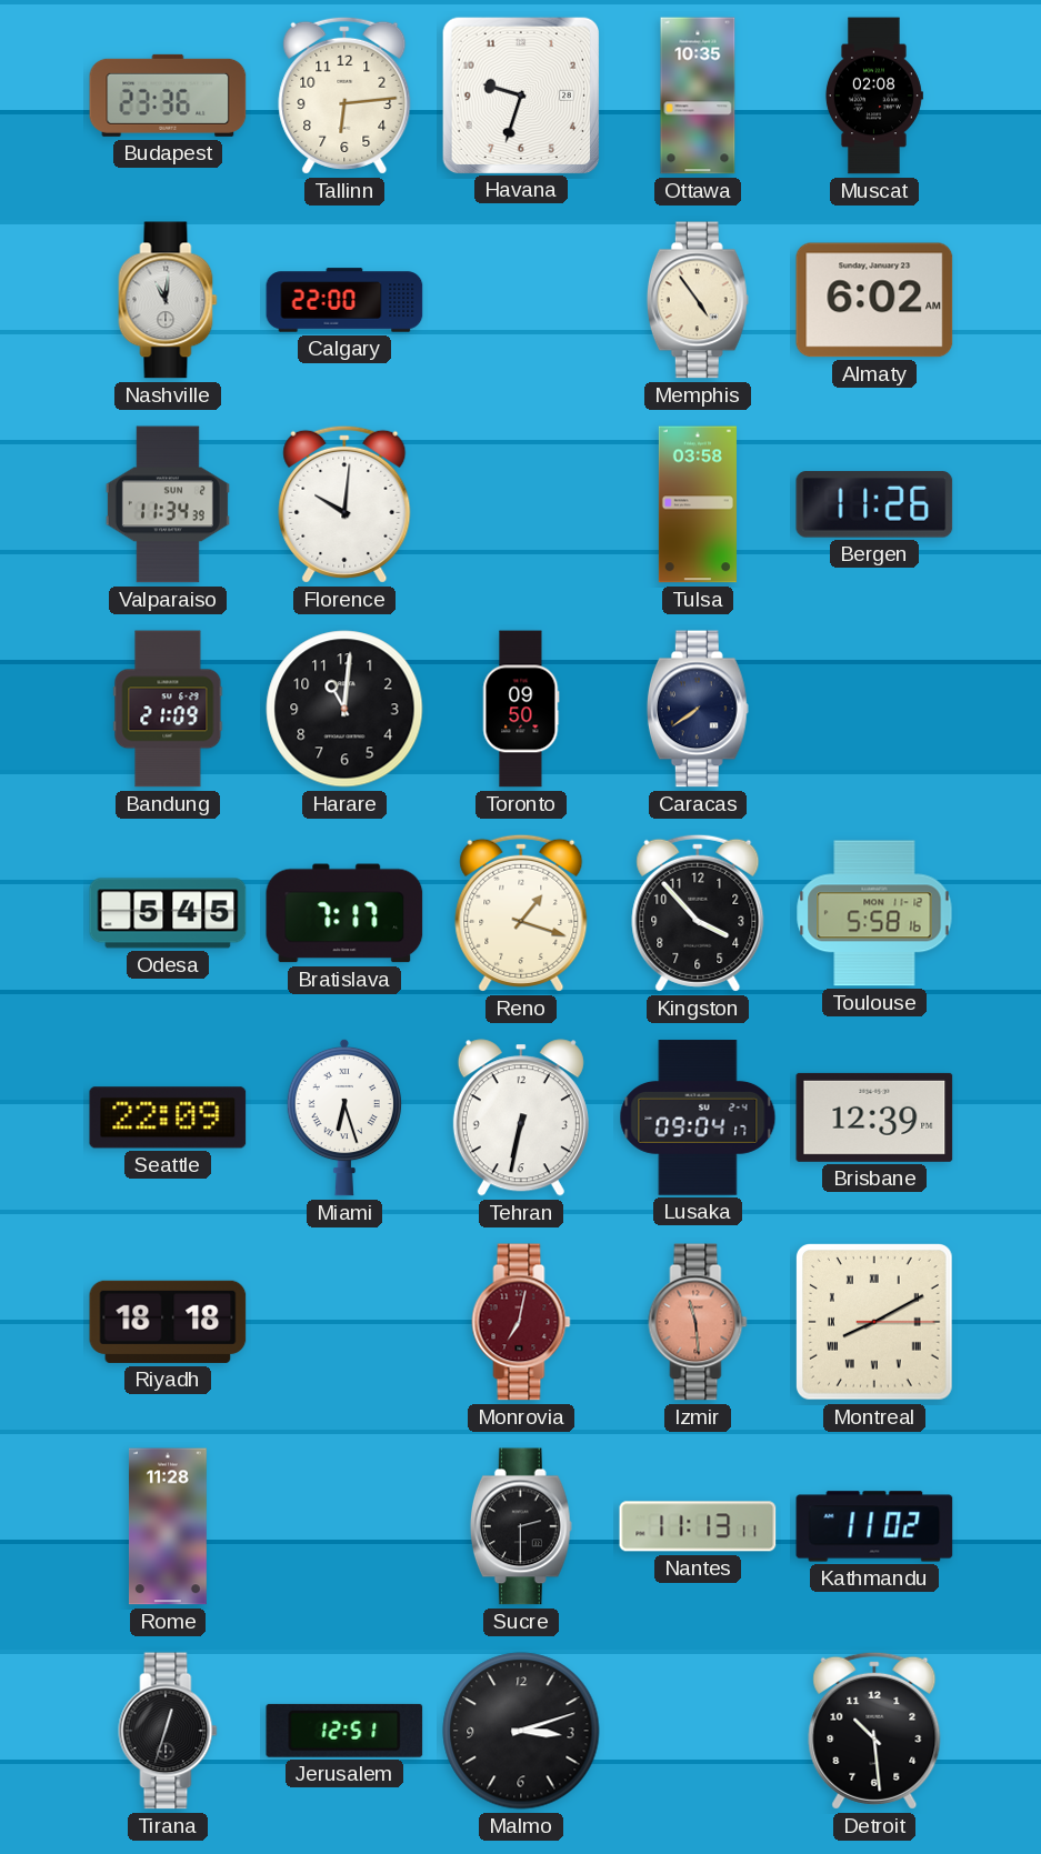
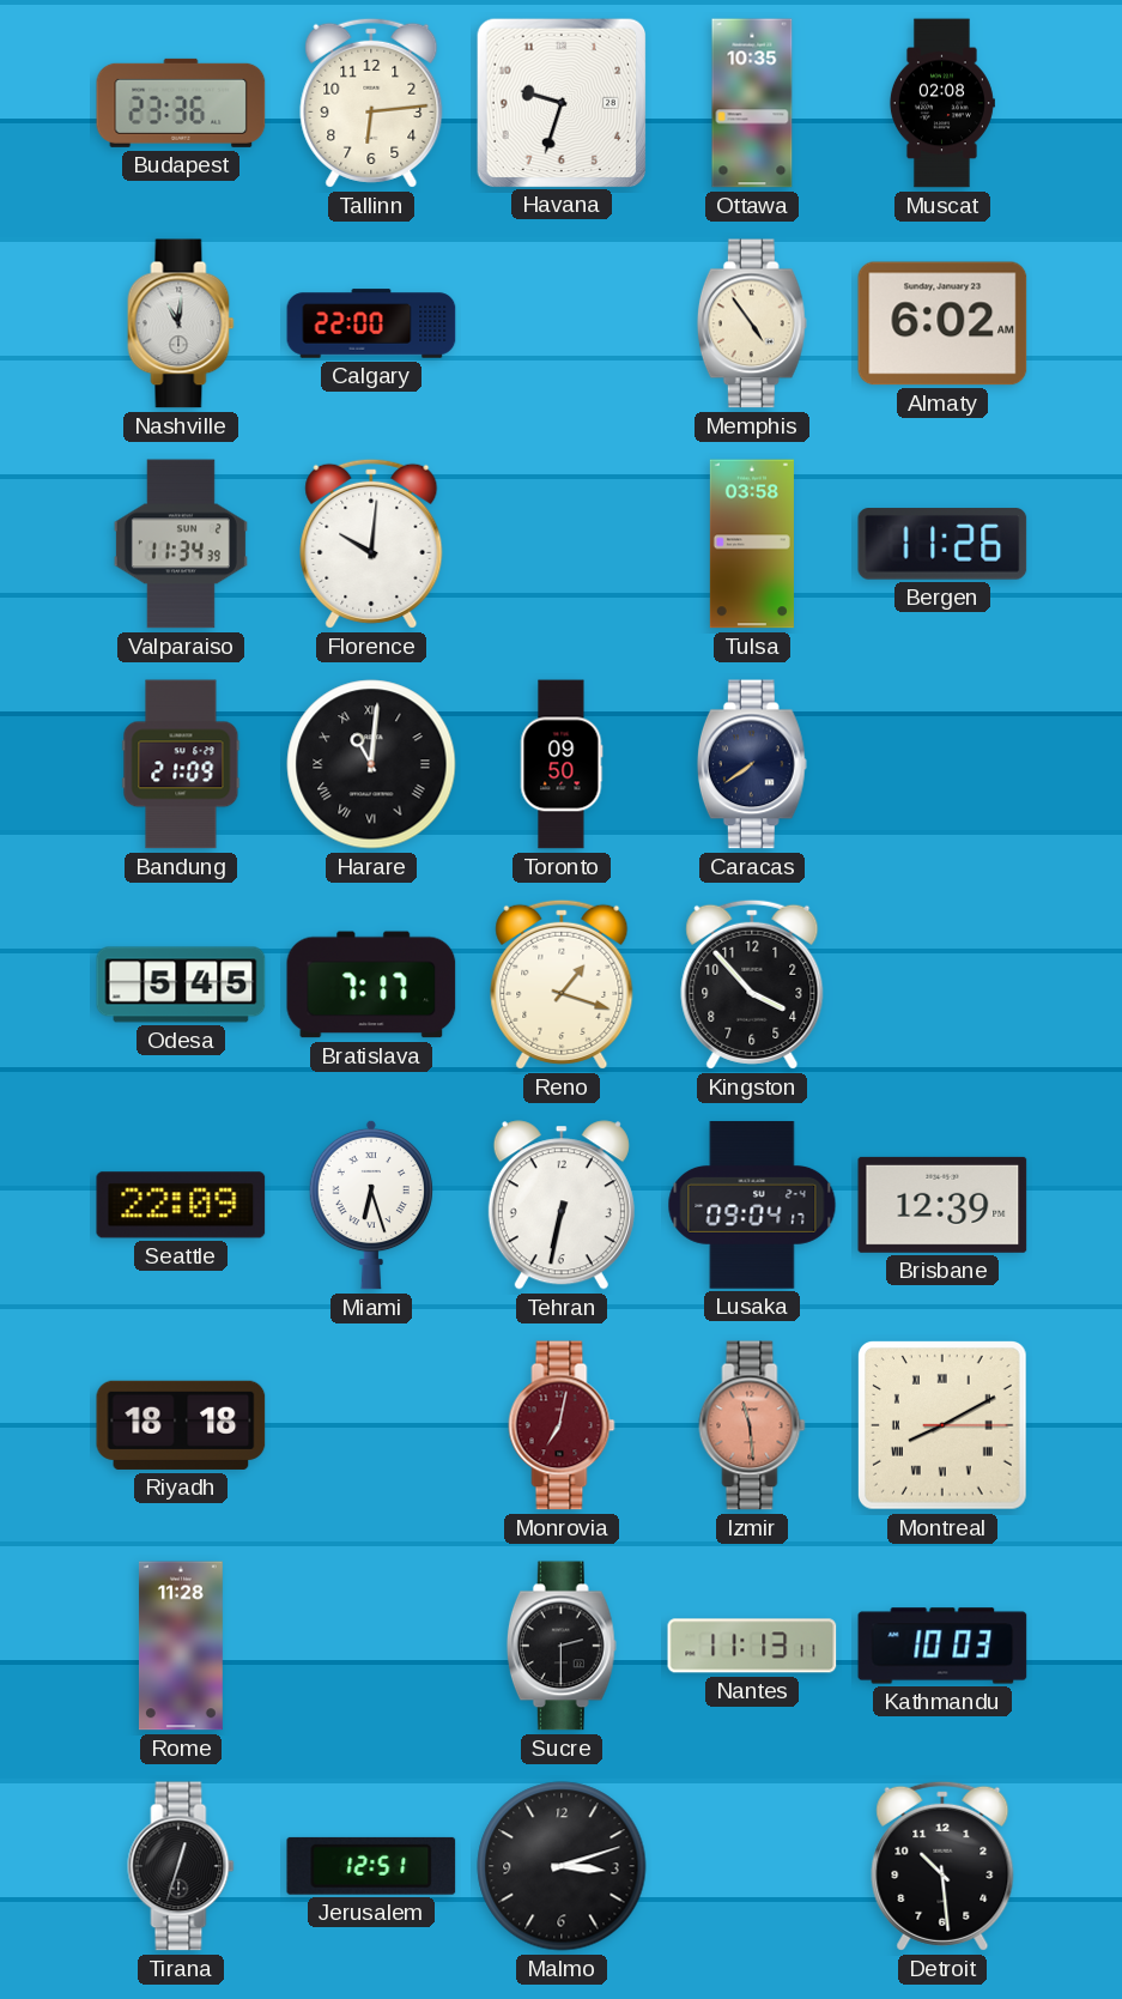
Harare numerals: Arabic -> Roman
Toulouse: 5:58 -> none
Kathmandu: 11:02 -> 10:03
